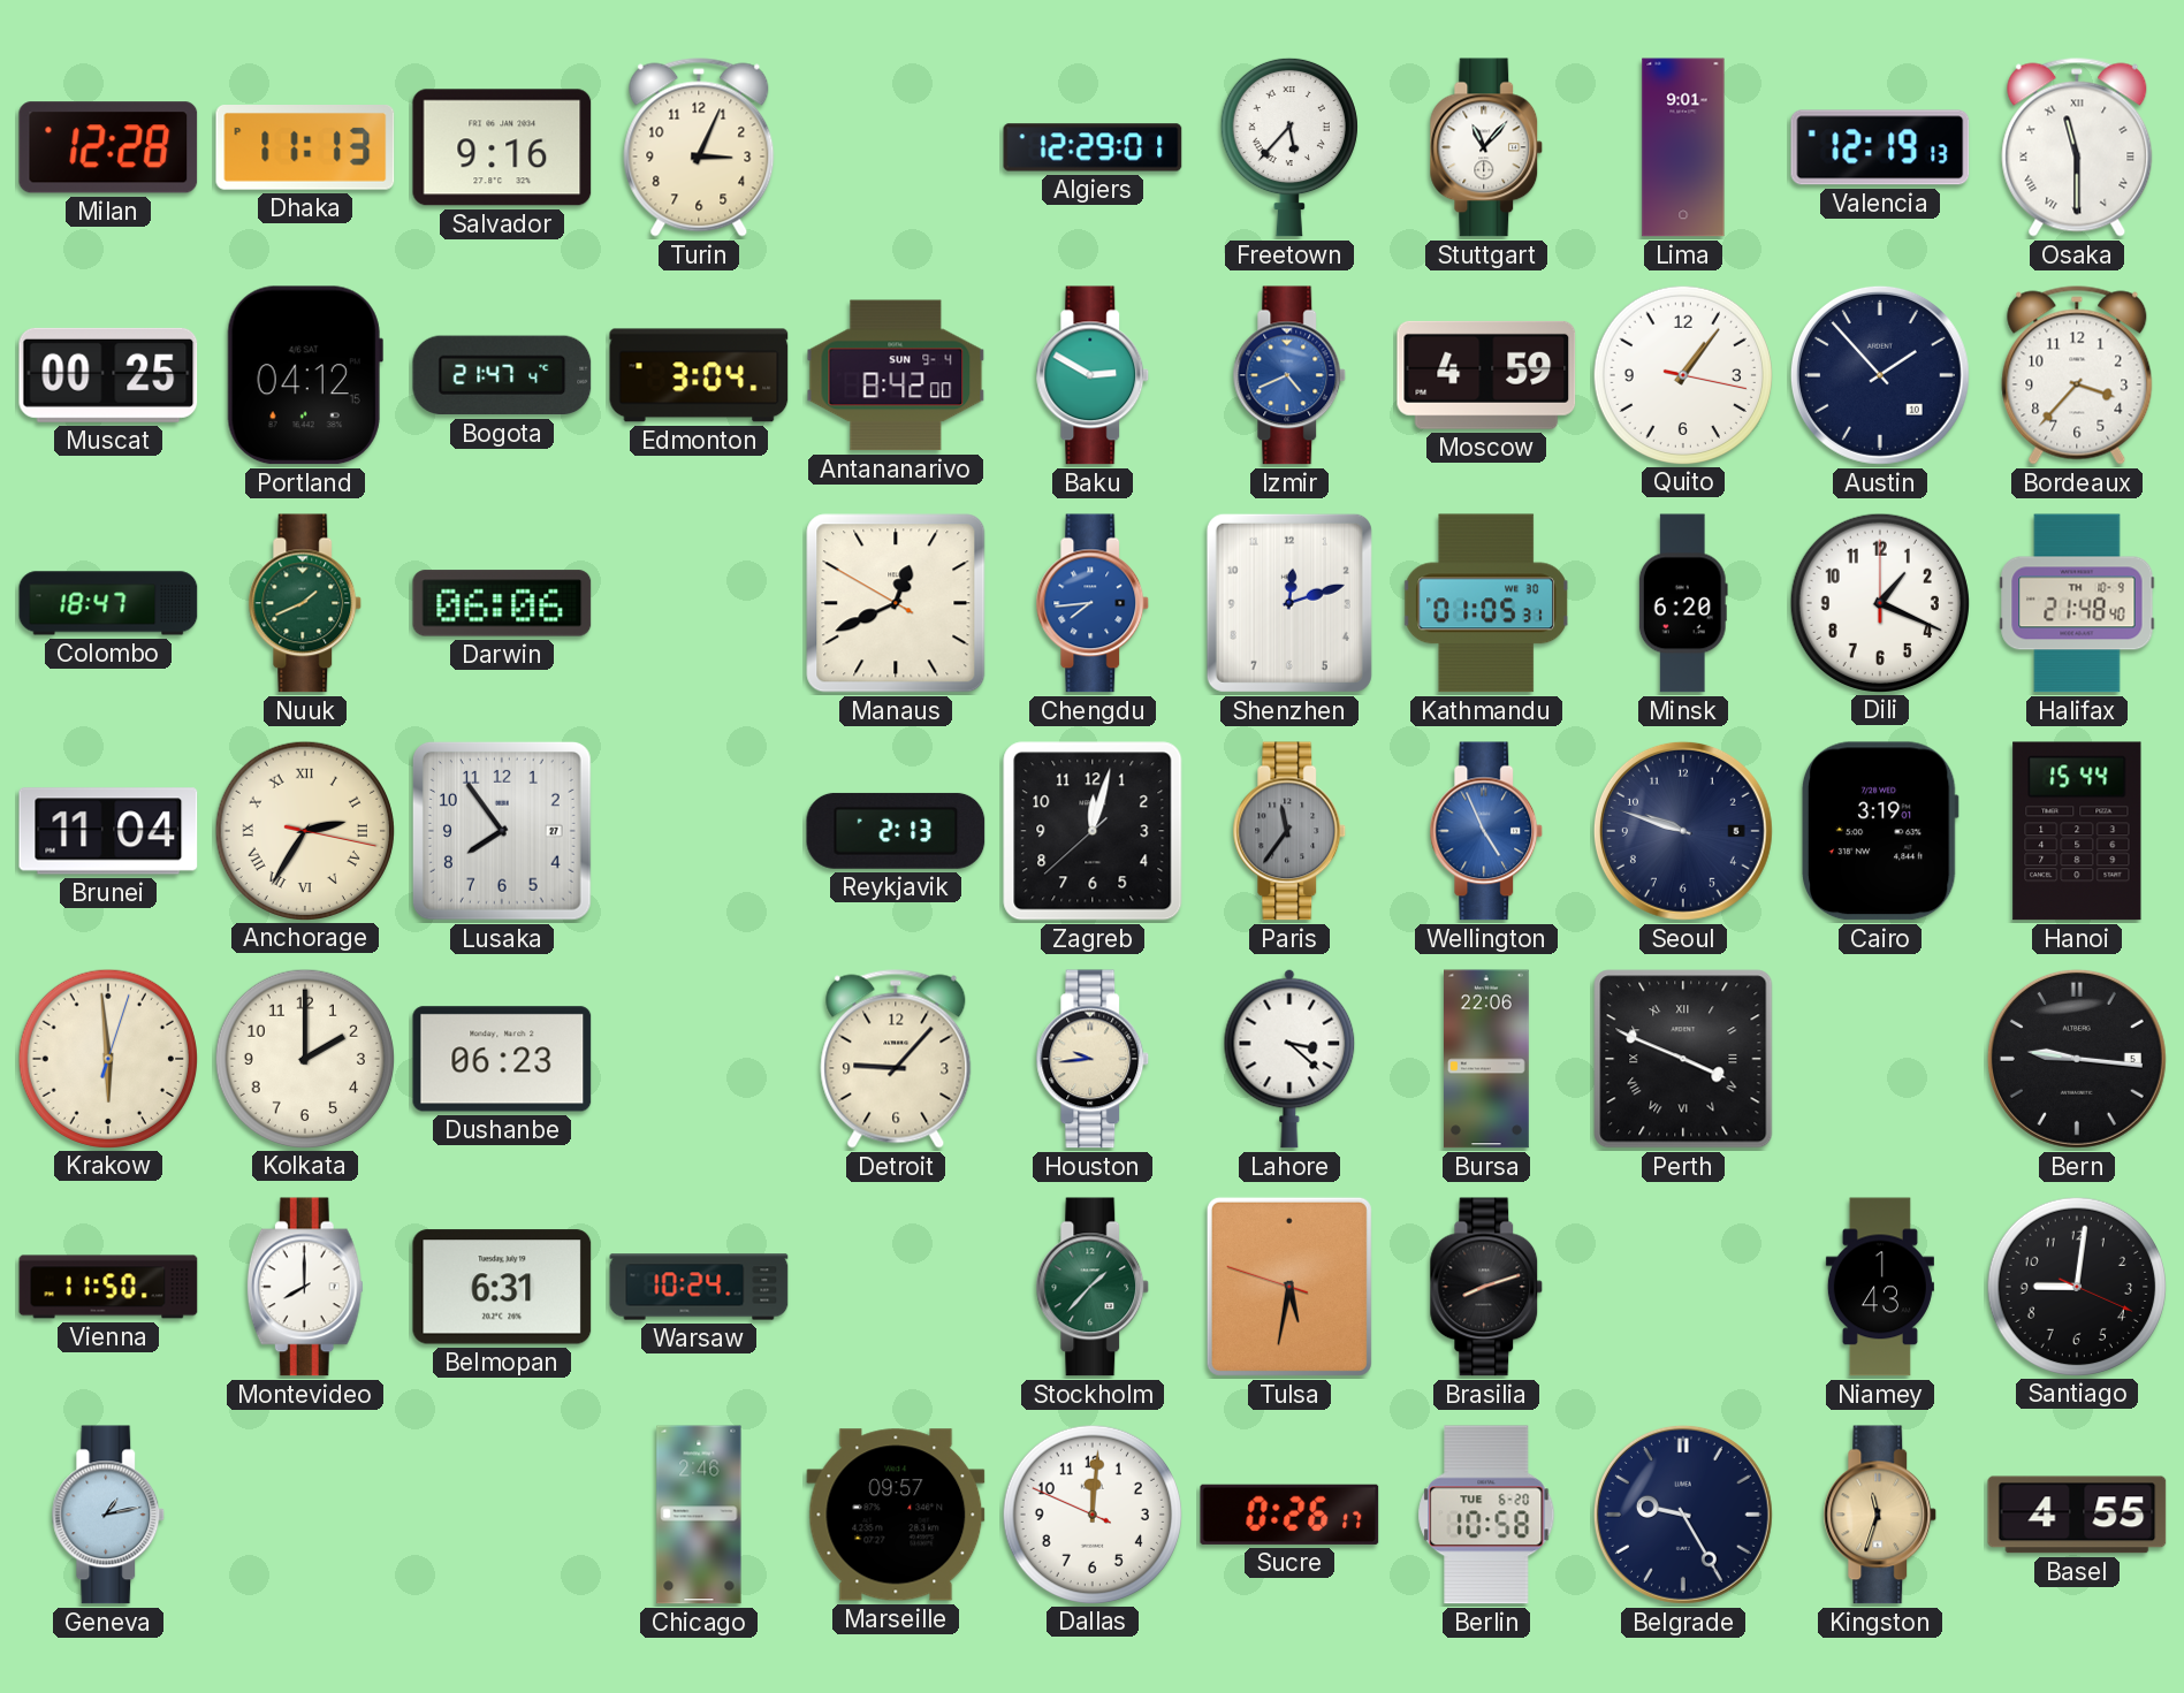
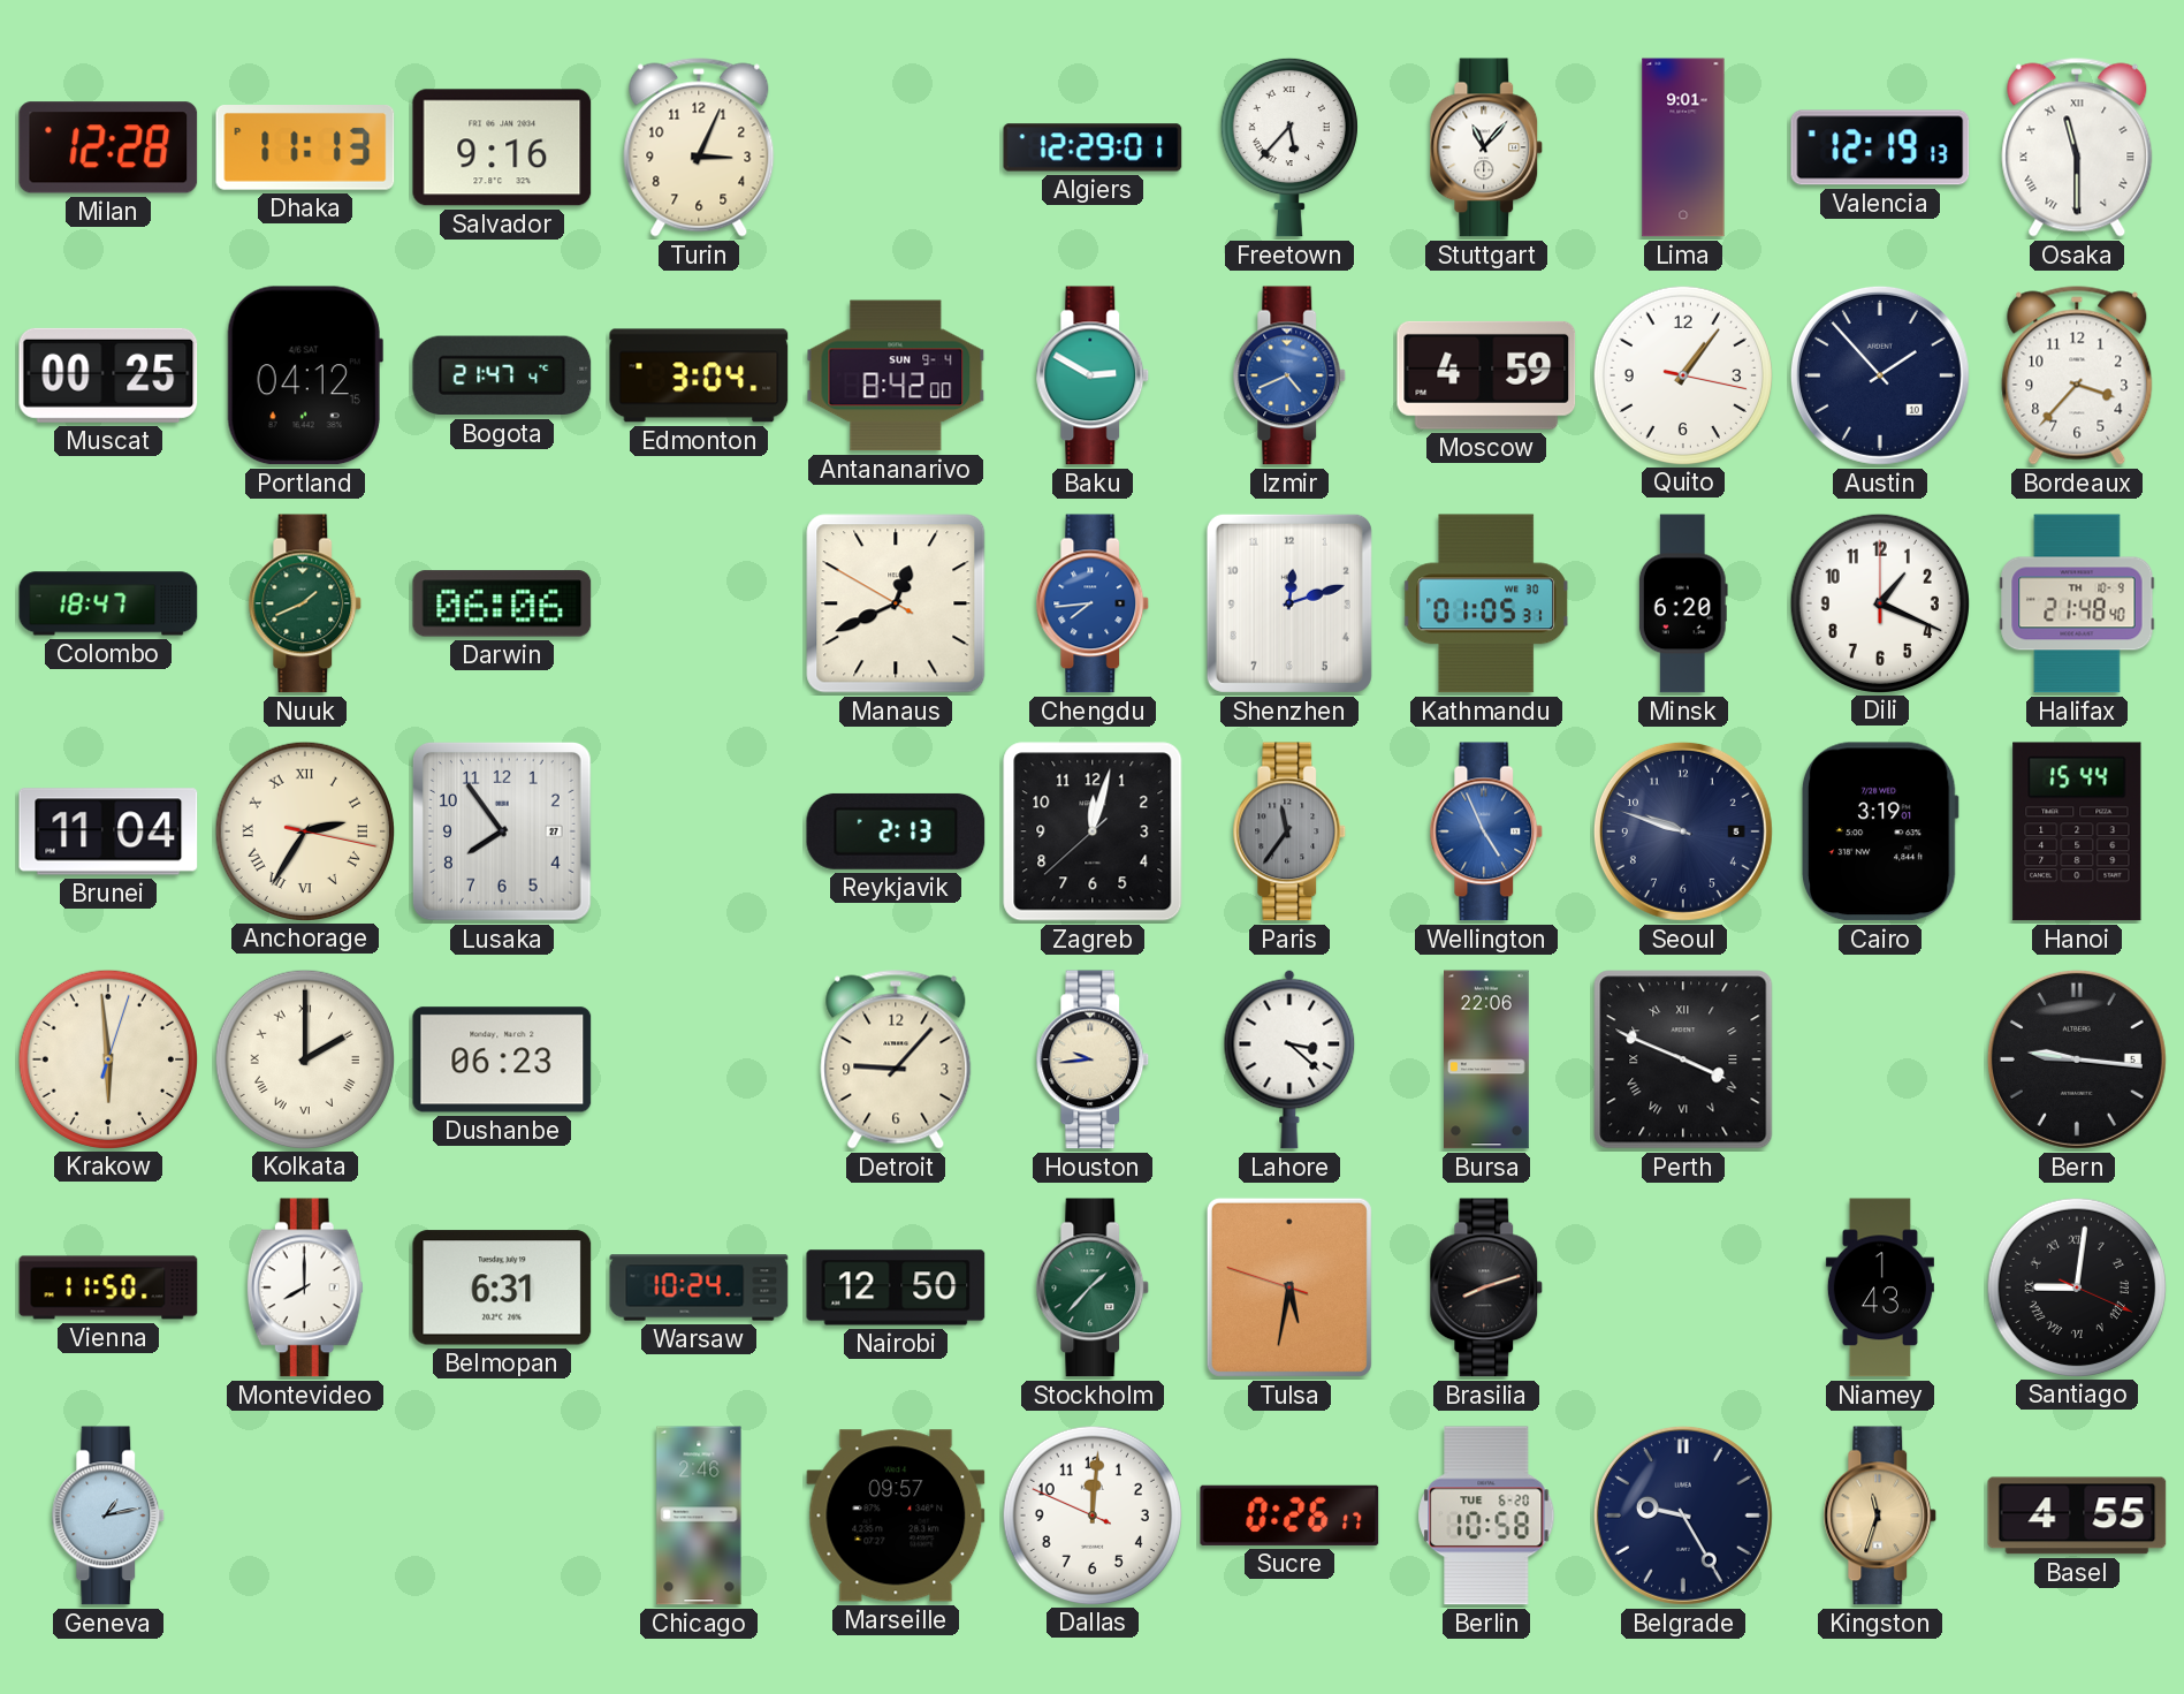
Kolkata numerals: Arabic -> Roman
Nairobi: none -> 12:50
Santiago numerals: Arabic -> Roman
